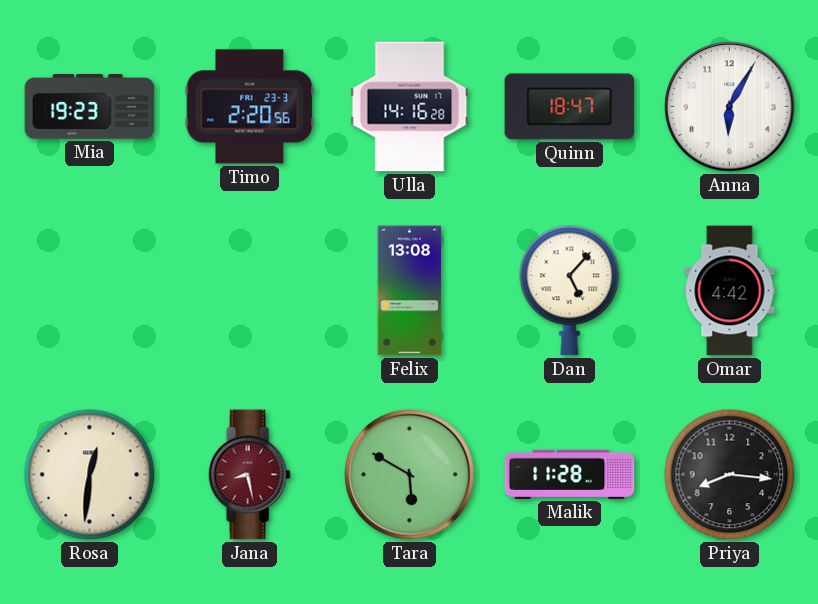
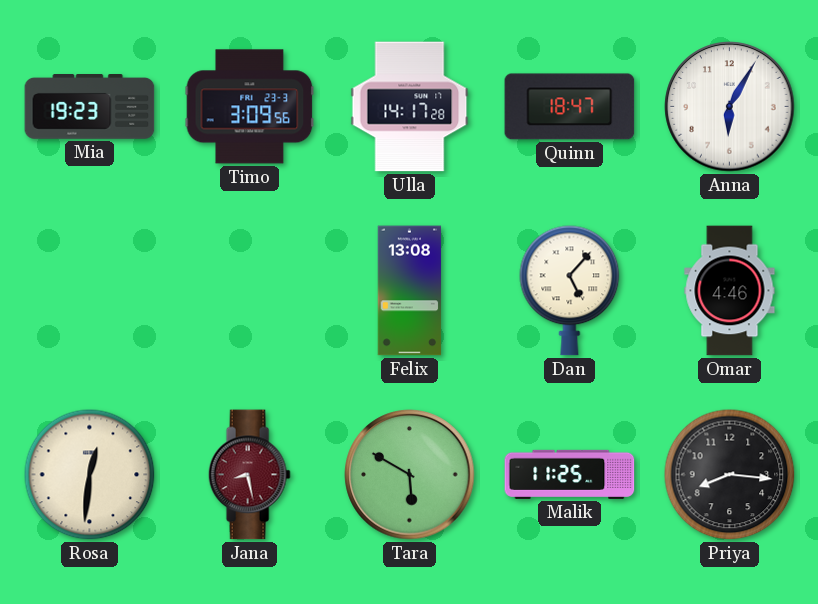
Timo: 2:20 -> 3:09
Ulla: 14:16 -> 14:17
Omar: 4:42 -> 4:46
Malik: 11:28 -> 11:25
